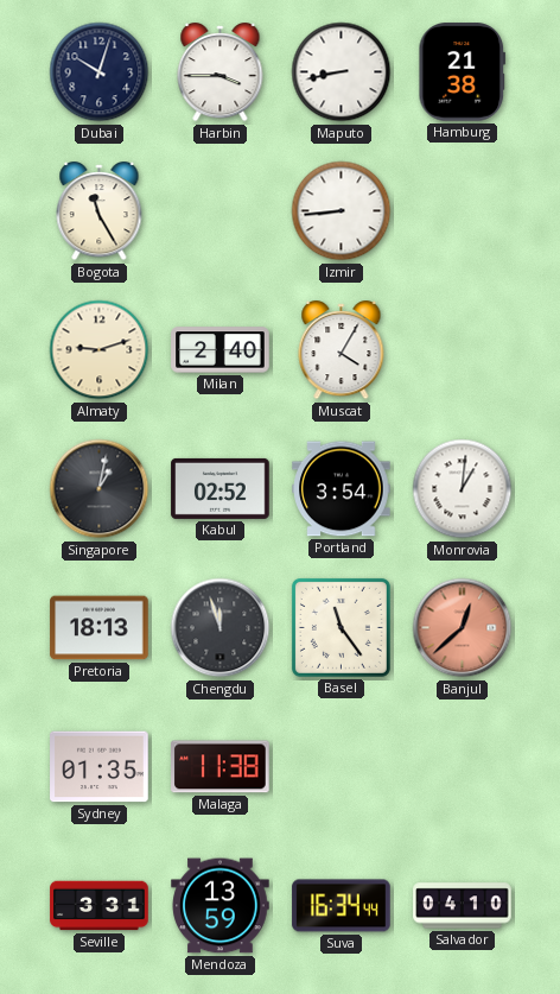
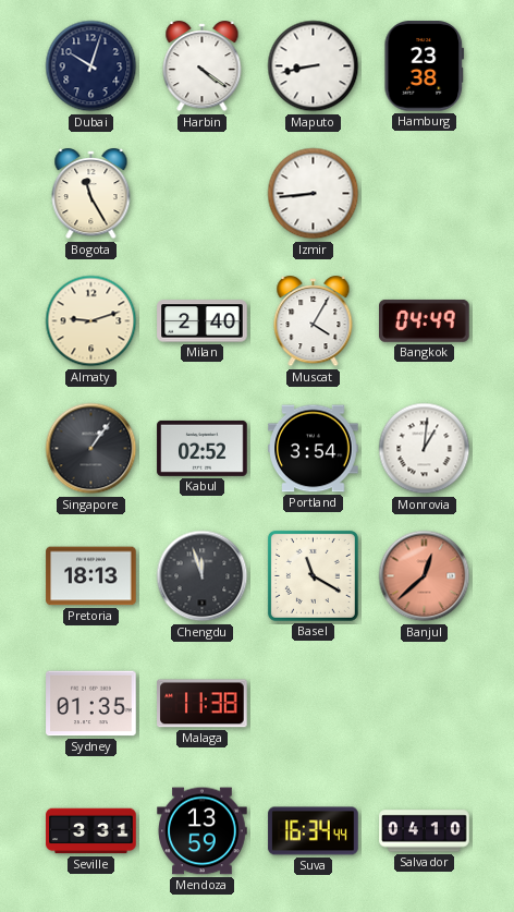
Harbin: 3:45 -> 4:21
Hamburg: 21:38 -> 23:38
Bangkok: none -> 04:49
Singapore: 1:02 -> 1:06
Basel: 11:24 -> 11:20
